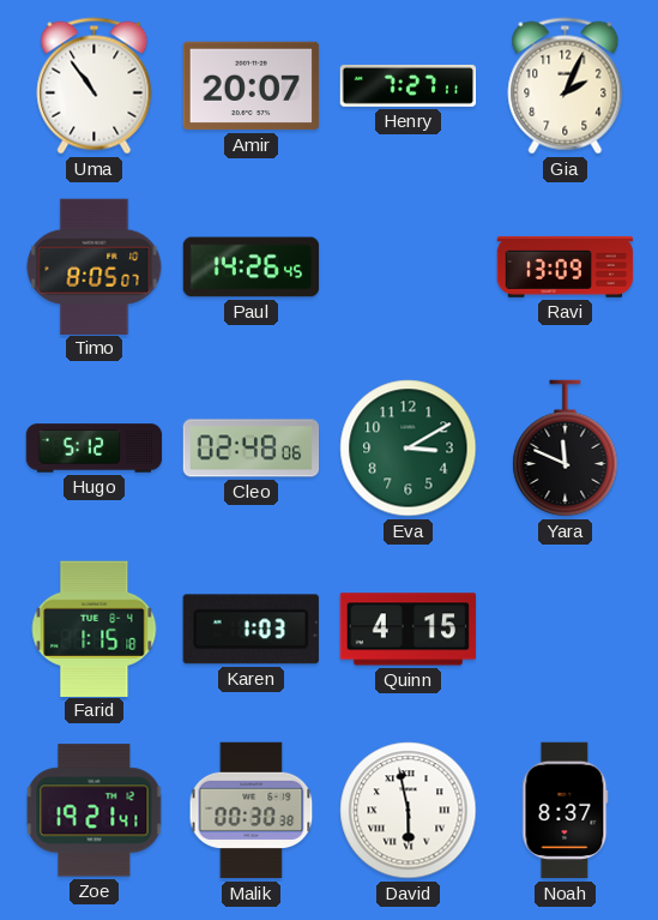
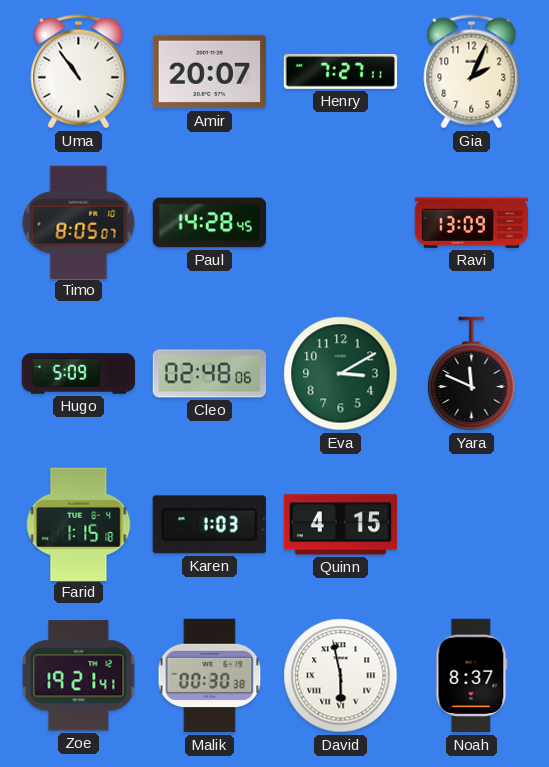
Paul: 14:26 -> 14:28
Hugo: 5:12 -> 5:09
